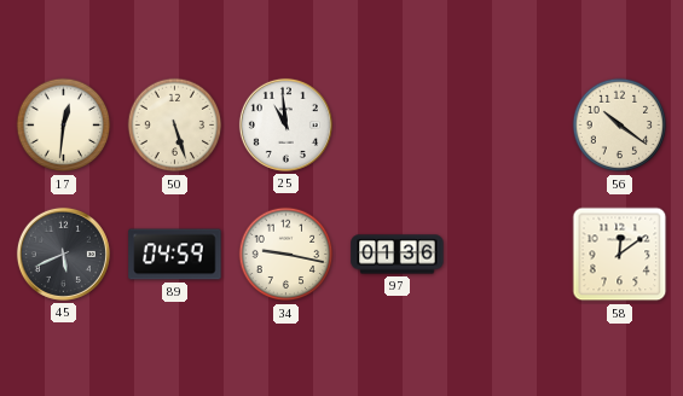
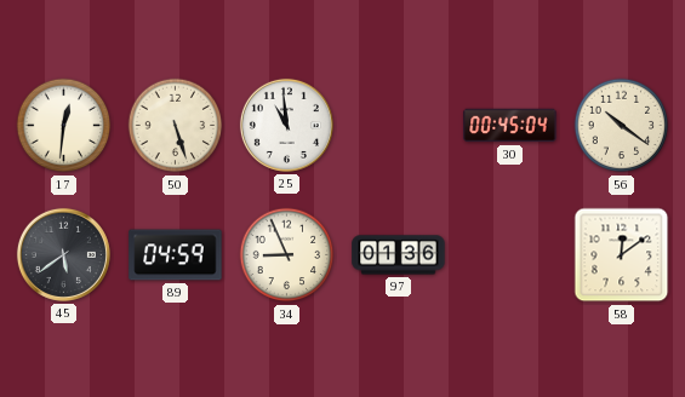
30: none -> 00:45
45: 5:41 -> 5:39
34: 9:17 -> 8:56
